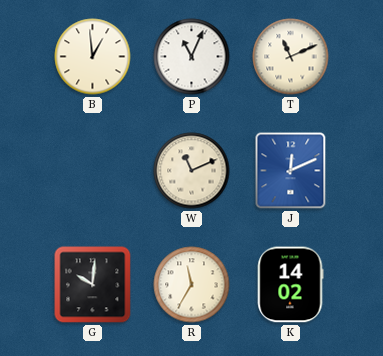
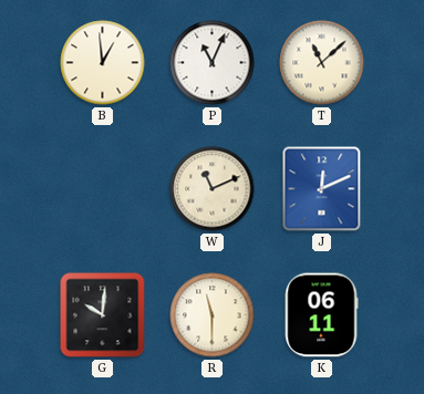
T: 11:11 -> 11:08
R: 11:35 -> 11:30
K: 14:02 -> 06:11
